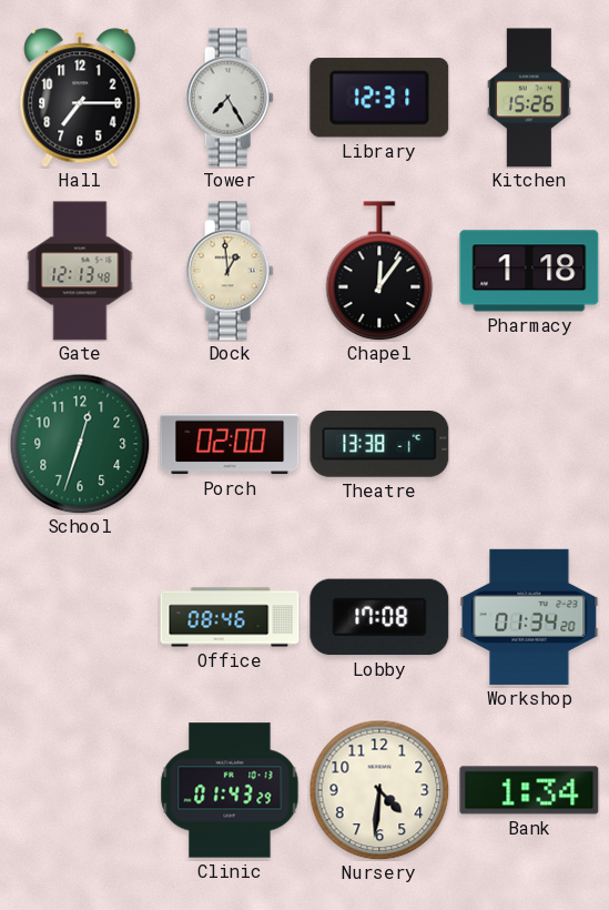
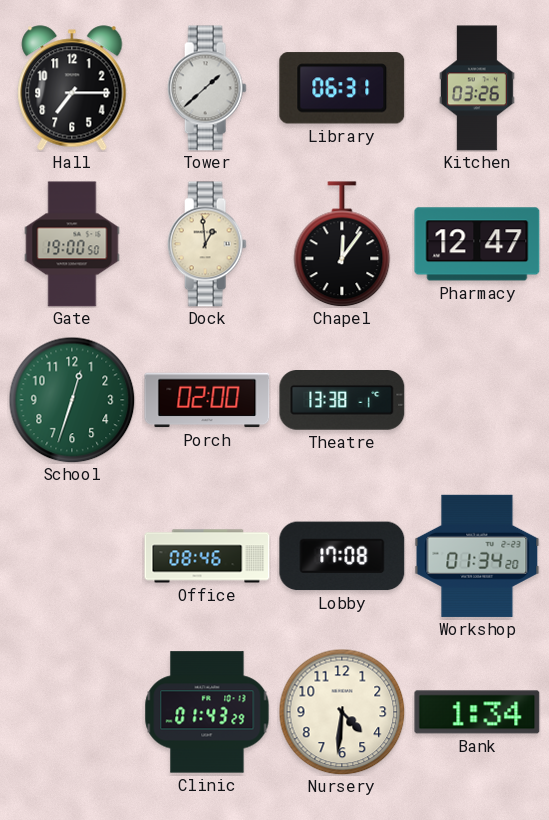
Tower: 7:25 -> 1:38
Library: 12:31 -> 06:31
Kitchen: 15:26 -> 03:26
Gate: 12:13 -> 19:00
Pharmacy: 1:18 -> 12:47
